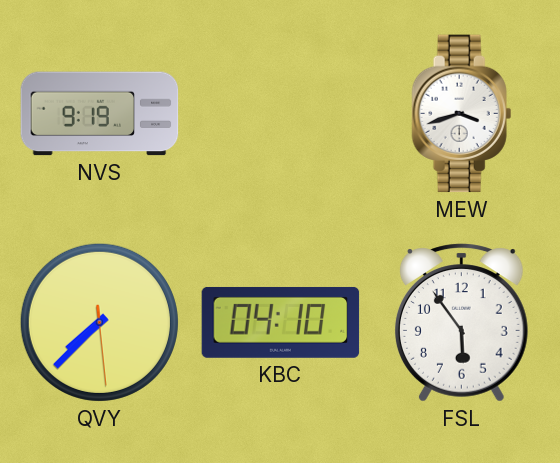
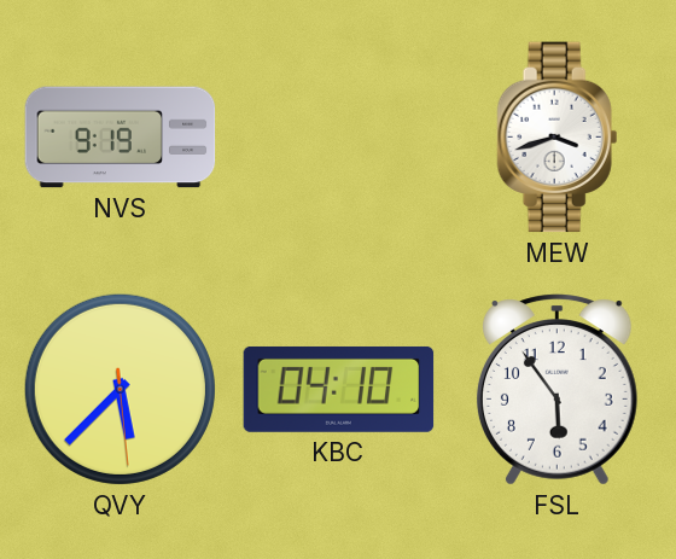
QVY: 7:37 -> 5:37
